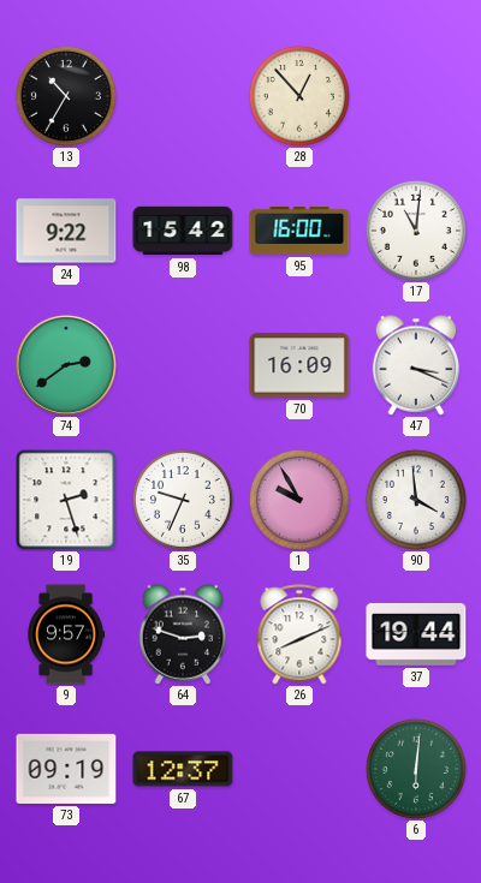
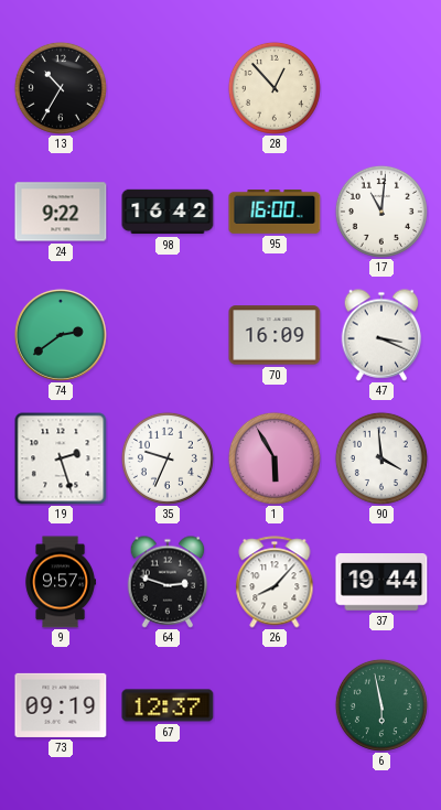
98: 15:42 -> 16:42
1: 9:55 -> 5:55
26: 8:11 -> 8:07
6: 6:01 -> 5:58
